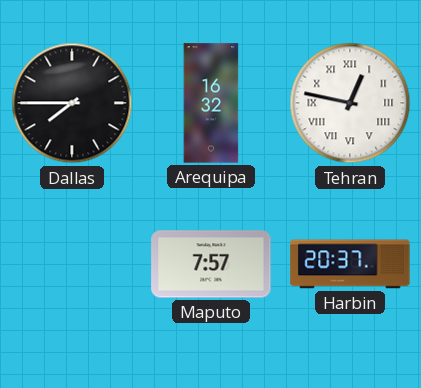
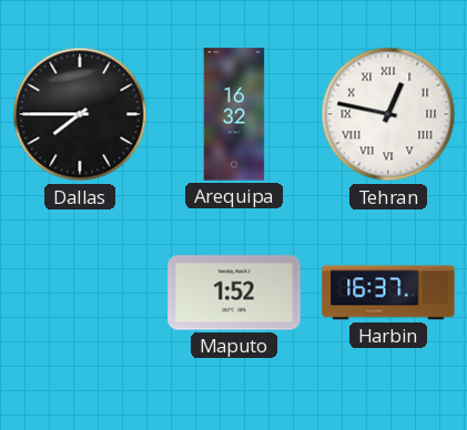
Maputo: 7:57 -> 1:52
Harbin: 20:37 -> 16:37
